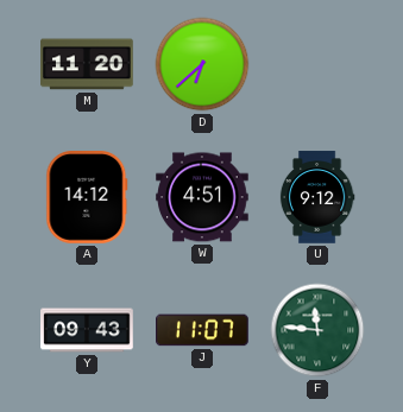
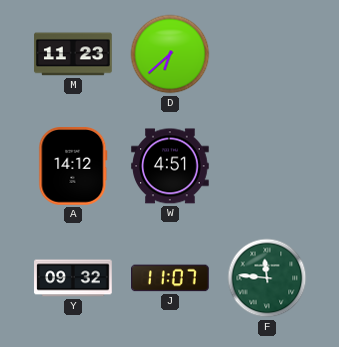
M: 11:20 -> 11:23
U: 9:12 -> none
Y: 09:43 -> 09:32
